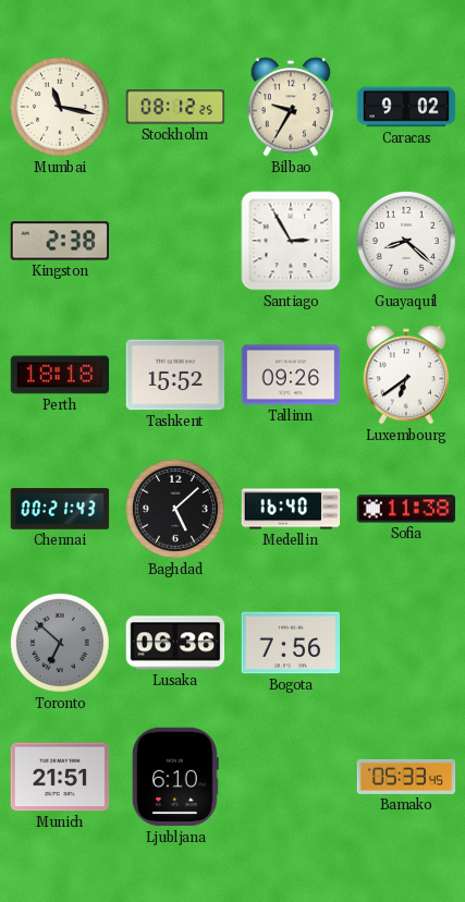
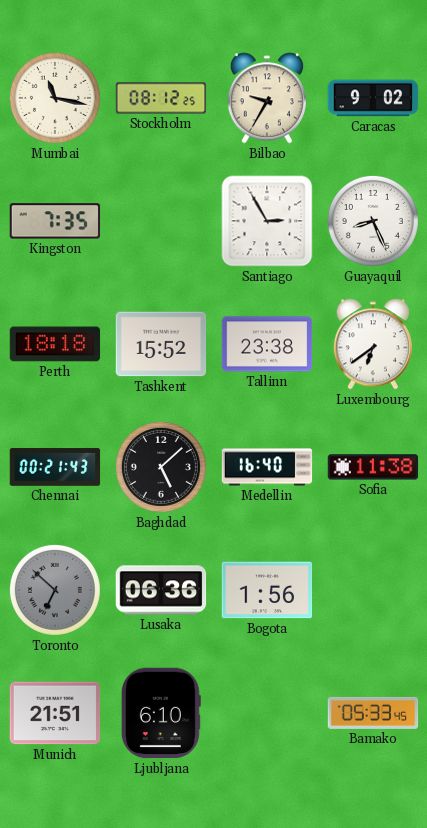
Kingston: 2:38 -> 7:35
Guayaquil: 8:22 -> 8:26
Tallinn: 09:26 -> 23:38
Bogota: 7:56 -> 1:56
